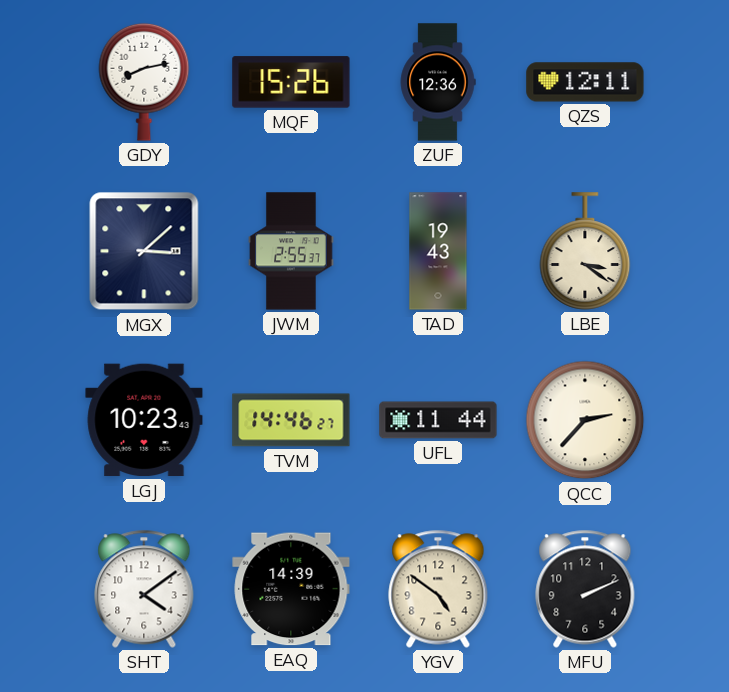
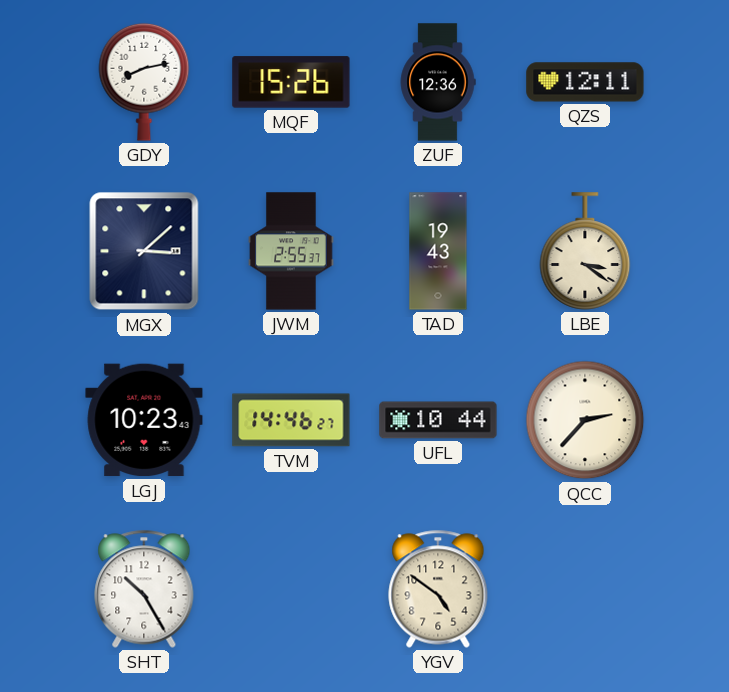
UFL: 11:44 -> 10:44
SHT: 4:09 -> 10:25
EAQ: 14:39 -> none
MFU: 2:11 -> none
